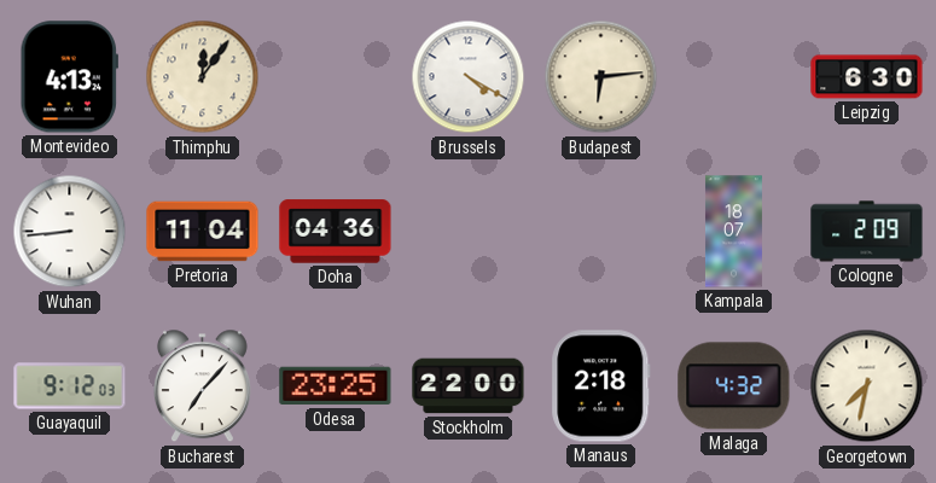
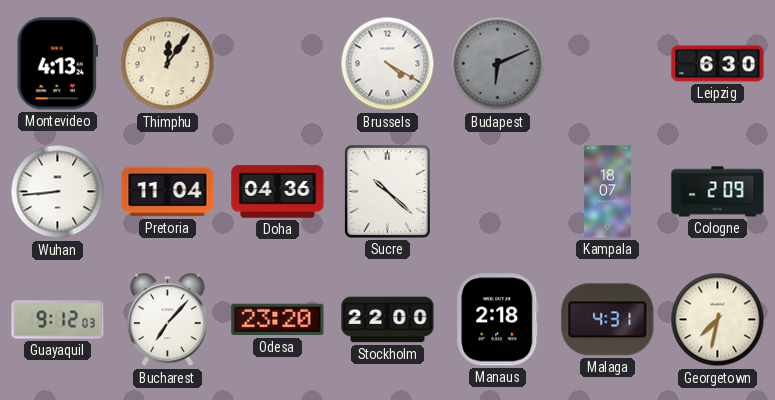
Budapest: 6:14 -> 6:11
Budapest dial: cream -> grey
Sucre: none -> 10:22
Odesa: 23:25 -> 23:20
Malaga: 4:32 -> 4:31
